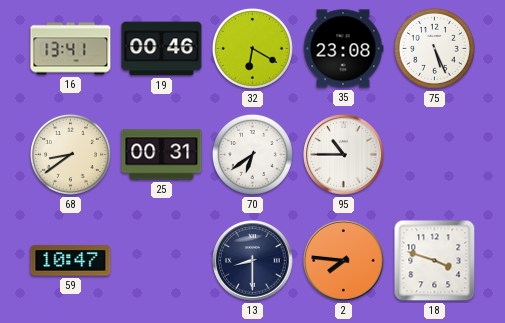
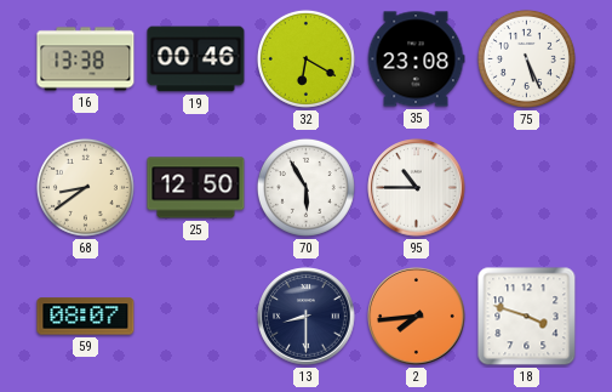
16: 13:41 -> 13:38
25: 00:31 -> 12:50
70: 6:39 -> 5:55
59: 10:47 -> 08:07
2: 7:46 -> 7:44
